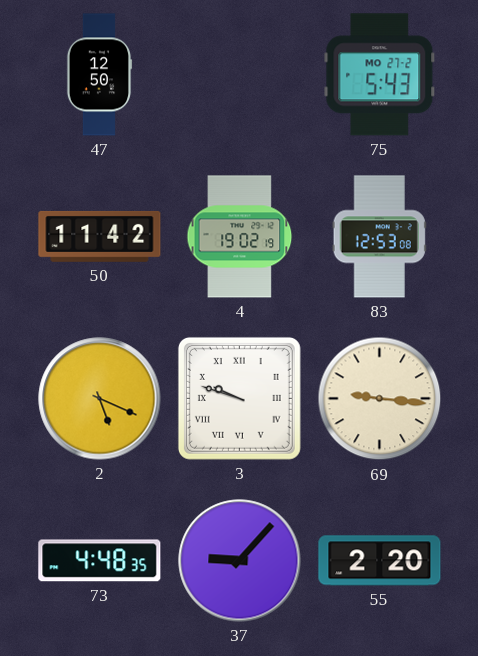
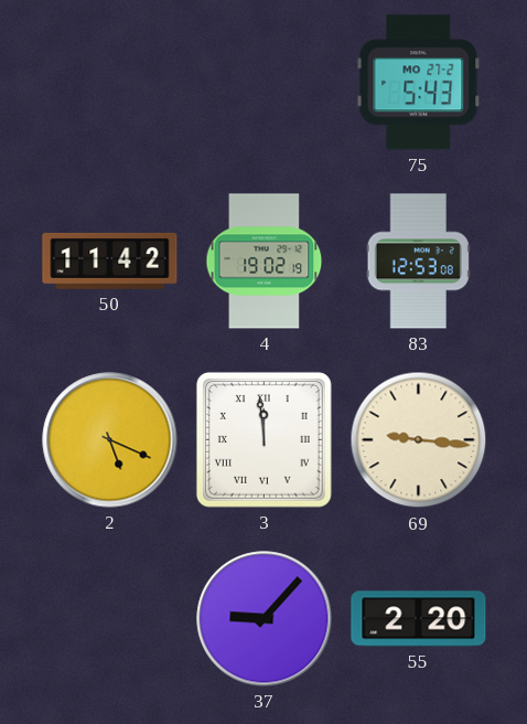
47: 12:50 -> none
3: 9:48 -> 11:59
73: 4:48 -> none
